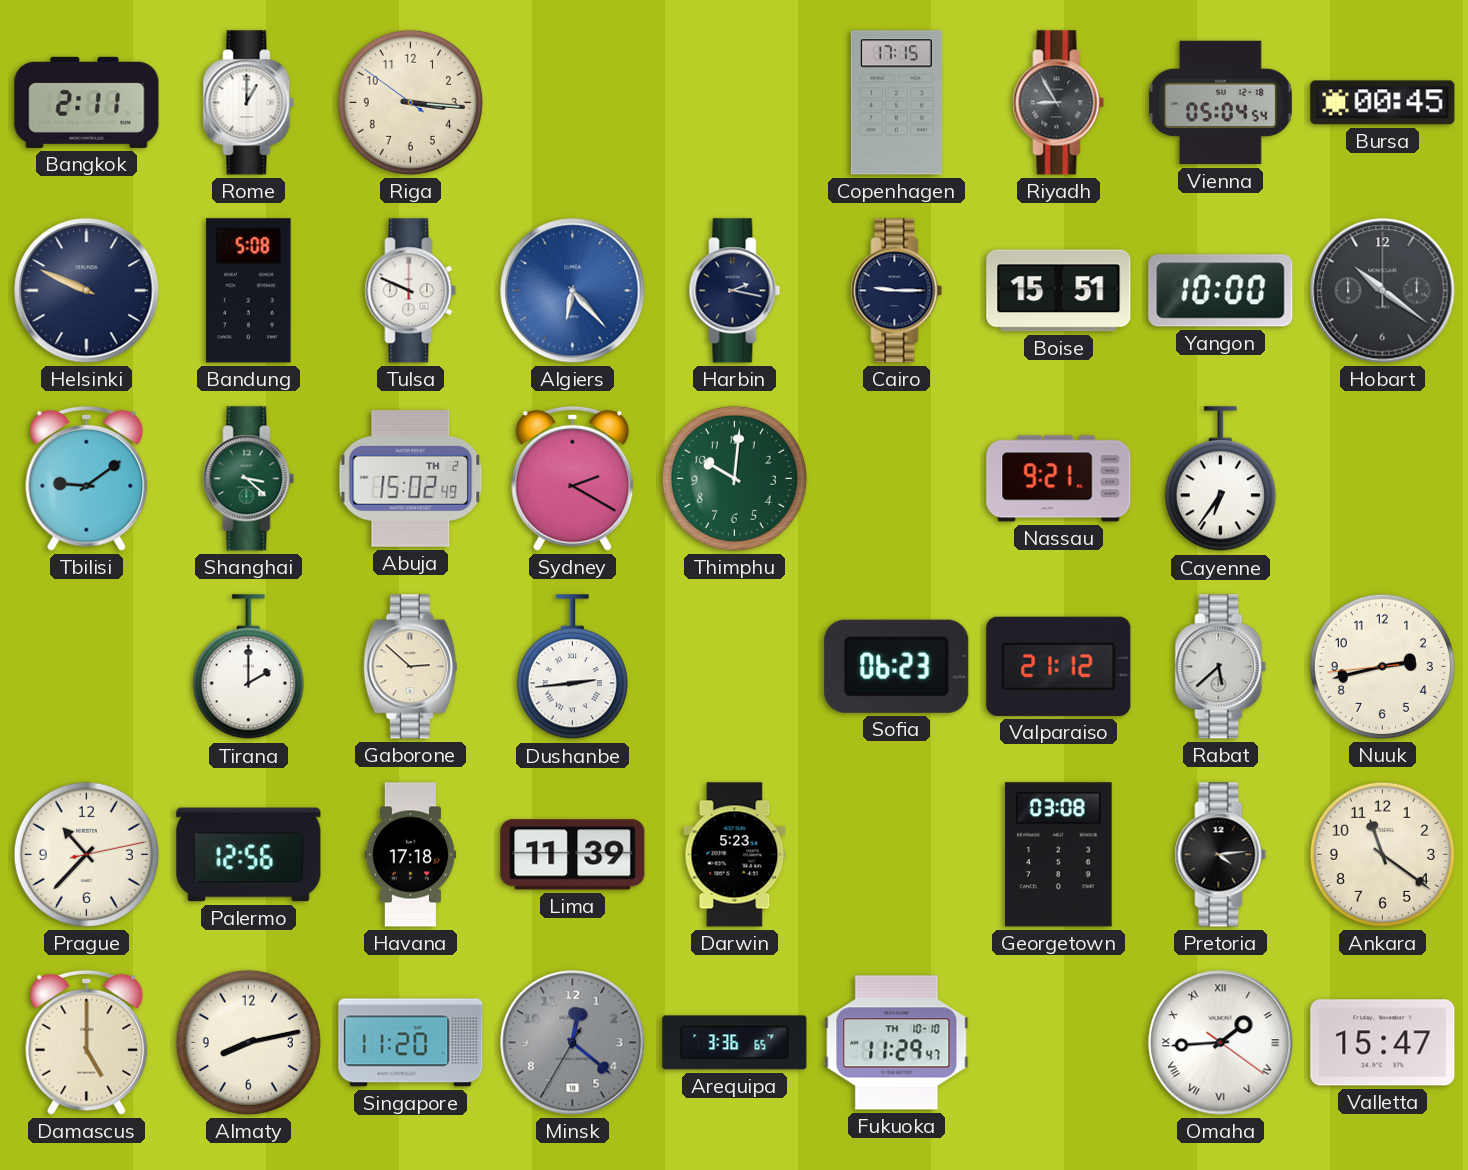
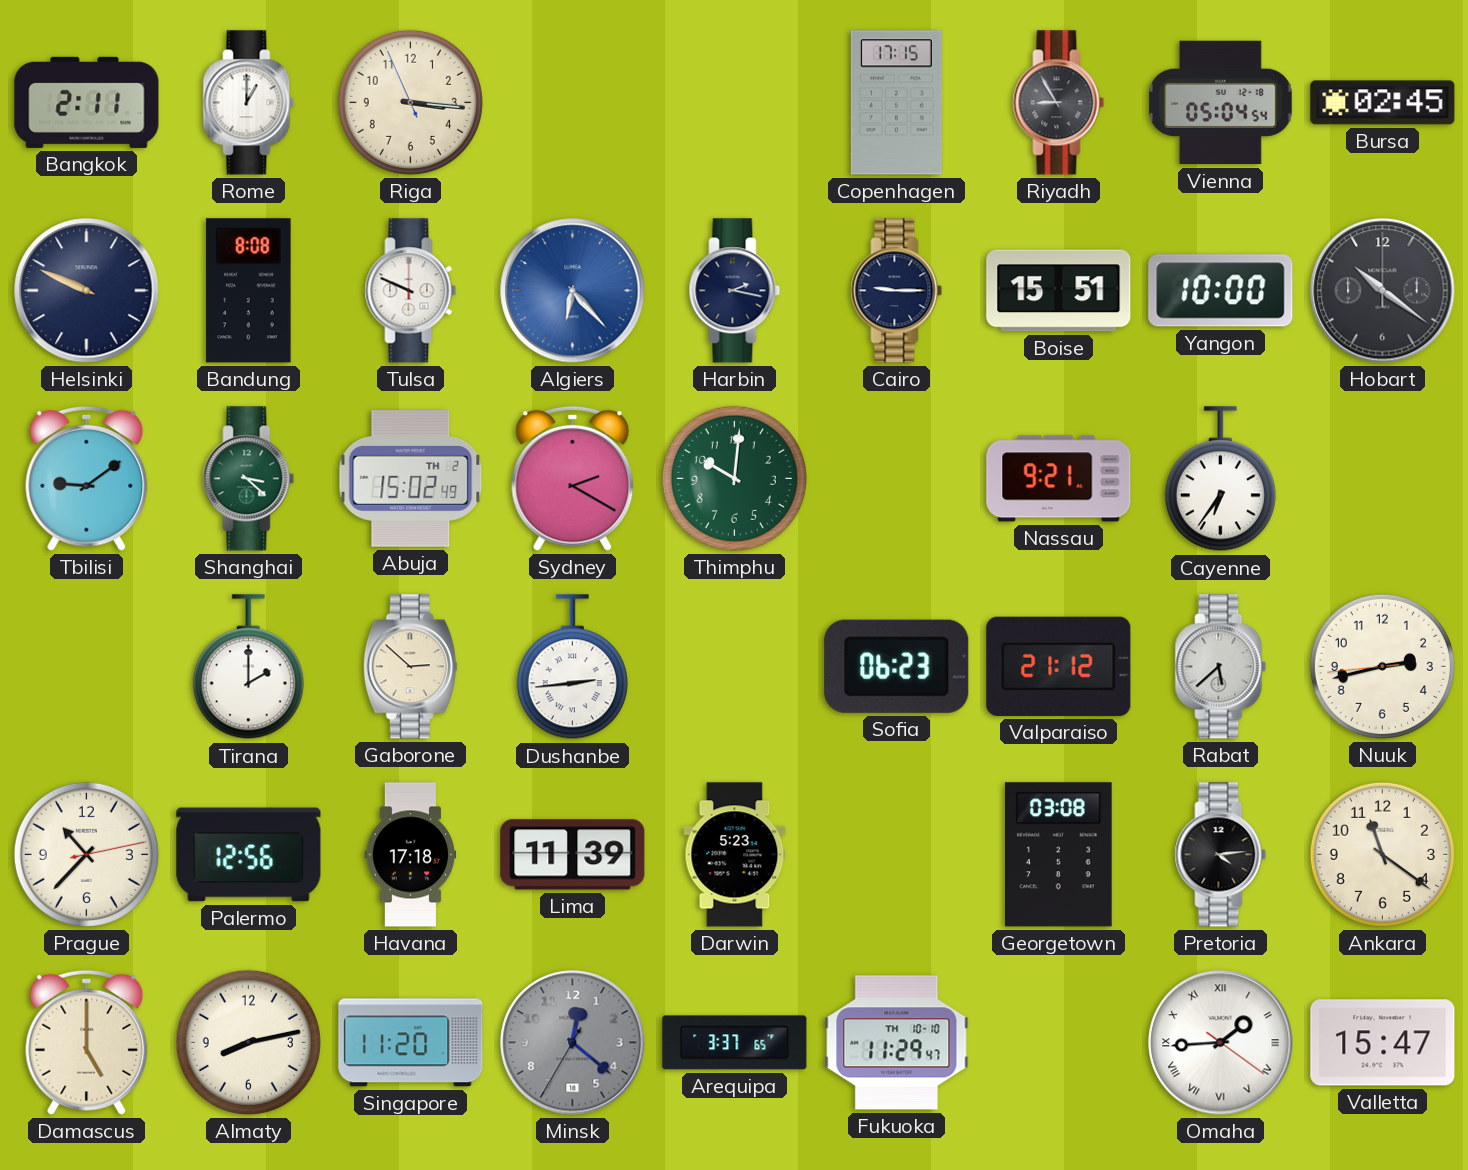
Riga: 3:15:51 -> 3:15:56
Bursa: 00:45 -> 02:45
Bandung: 5:08 -> 8:08
Arequipa: 3:36 -> 3:37
